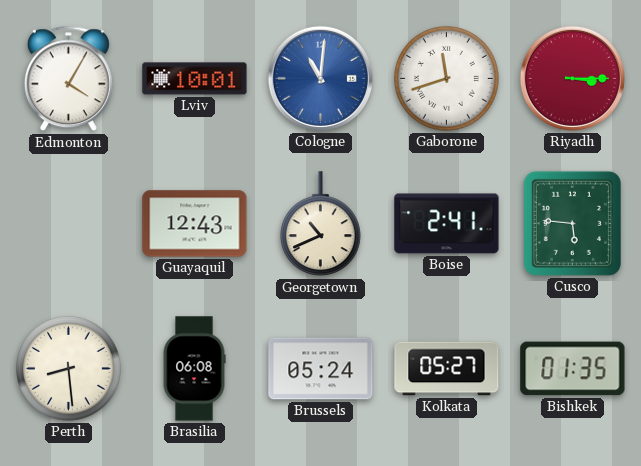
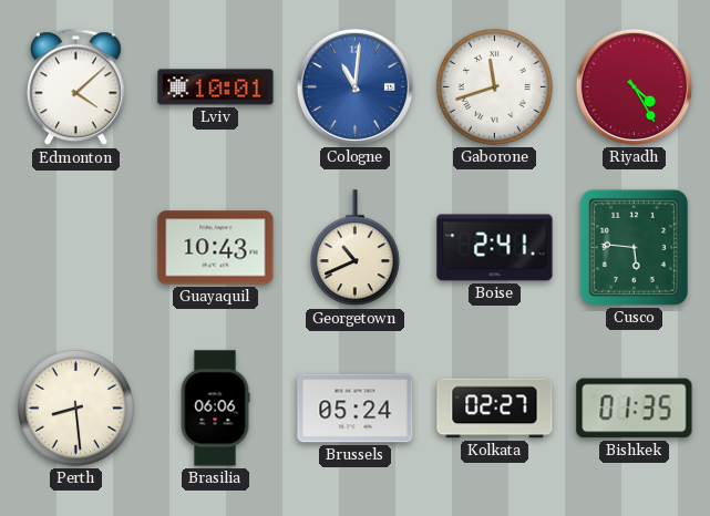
Edmonton: 4:05 -> 4:08
Riyadh: 3:15 -> 4:25
Guayaquil: 12:43 -> 10:43
Brasilia: 06:08 -> 06:06
Kolkata: 05:27 -> 02:27
